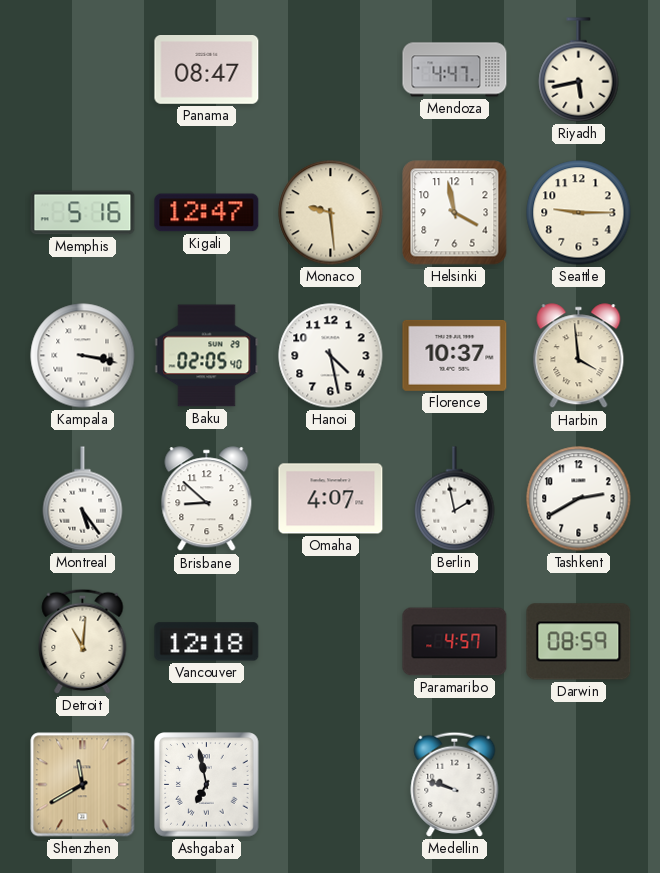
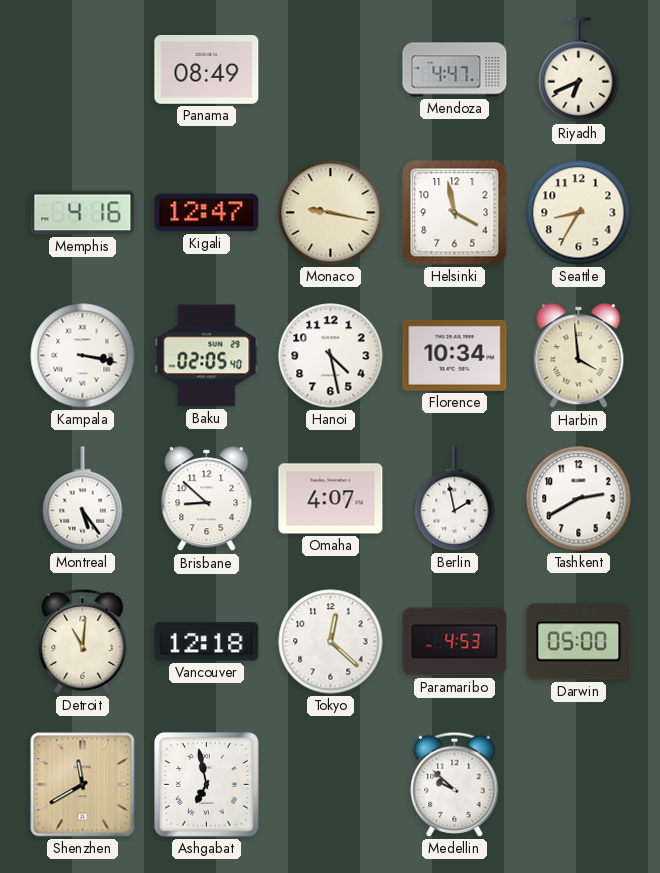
Panama: 08:47 -> 08:49
Riyadh: 5:43 -> 6:41
Memphis: 5:16 -> 4:16
Monaco: 9:29 -> 9:17
Seattle: 9:15 -> 8:35
Florence: 10:37 -> 10:34
Tokyo: none -> 12:22
Paramaribo: 4:57 -> 4:53
Darwin: 08:59 -> 05:00
Medellin: 9:48 -> 9:52
